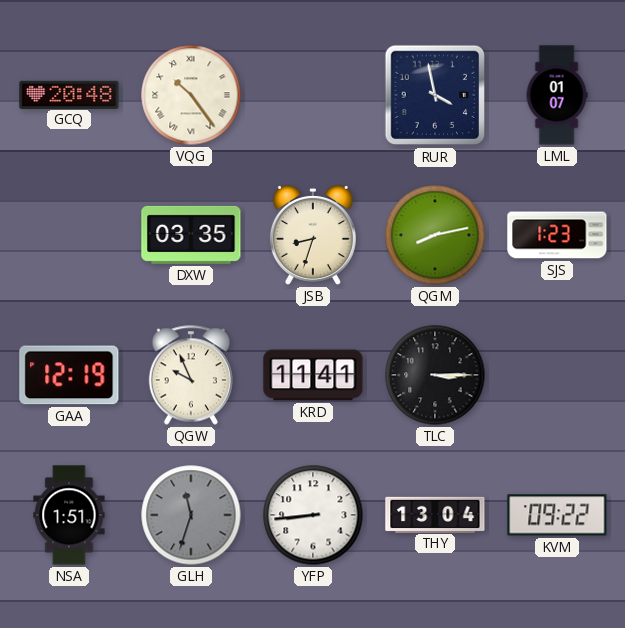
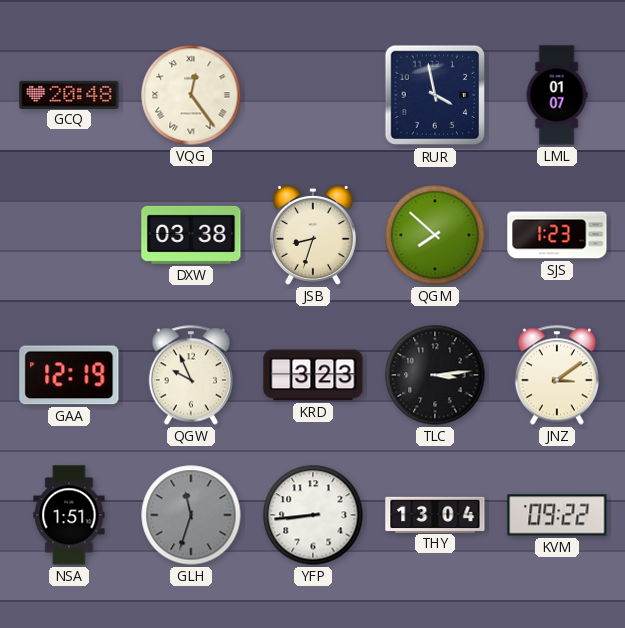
VQG: 10:24 -> 12:24
DXW: 03:35 -> 03:38
QGM: 8:13 -> 7:52
KRD: 11:41 -> 3:23
TLC: 3:15 -> 3:14
JNZ: none -> 3:09
